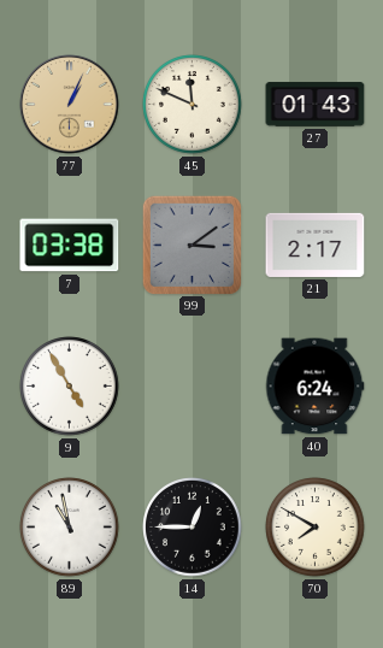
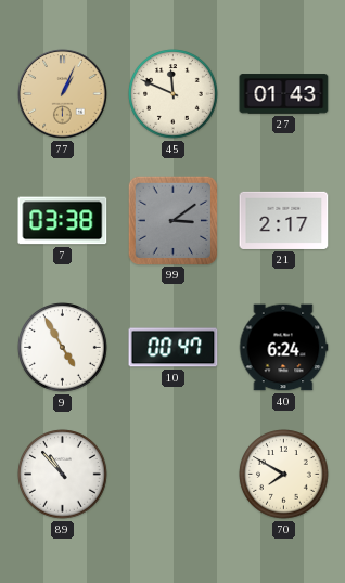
10: none -> 00:47
89: 10:58 -> 10:53
14: 12:45 -> none
